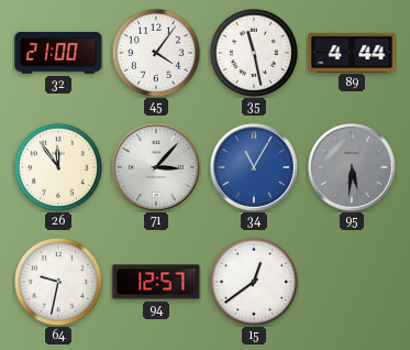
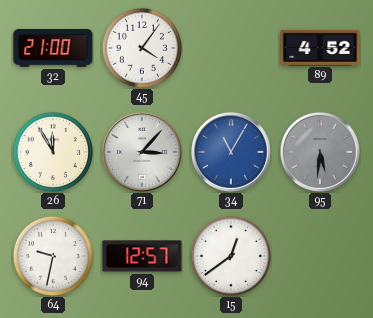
35: 11:28 -> none
89: 4:44 -> 4:52
26: 11:54 -> 11:55
